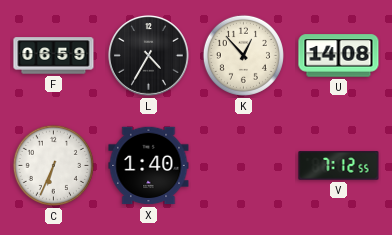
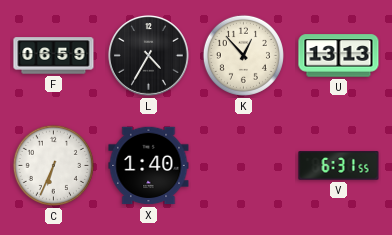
U: 14:08 -> 13:13
V: 7:12 -> 6:31
